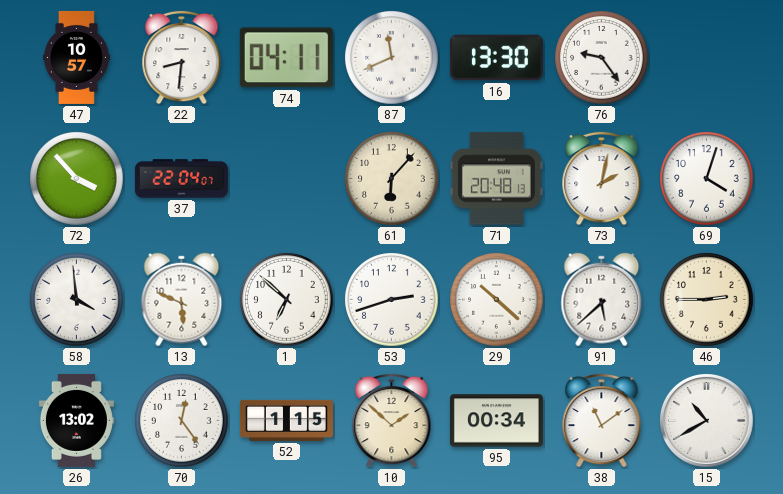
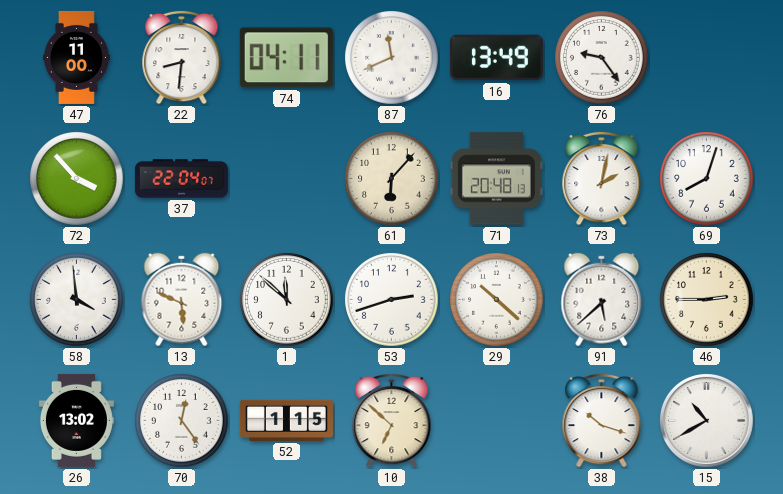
47: 10:57 -> 11:00
16: 13:30 -> 13:49
69: 4:03 -> 8:03
1: 6:52 -> 11:52
10: 1:52 -> 6:52
95: 00:34 -> none
38: 11:09 -> 10:18
